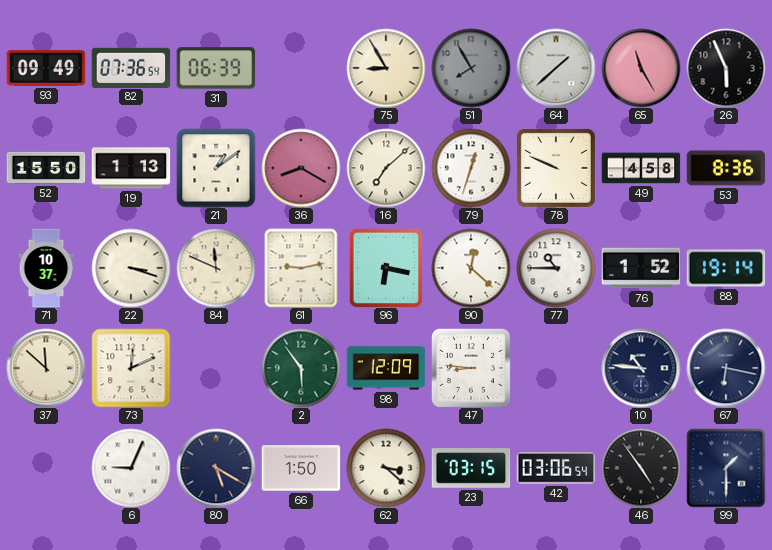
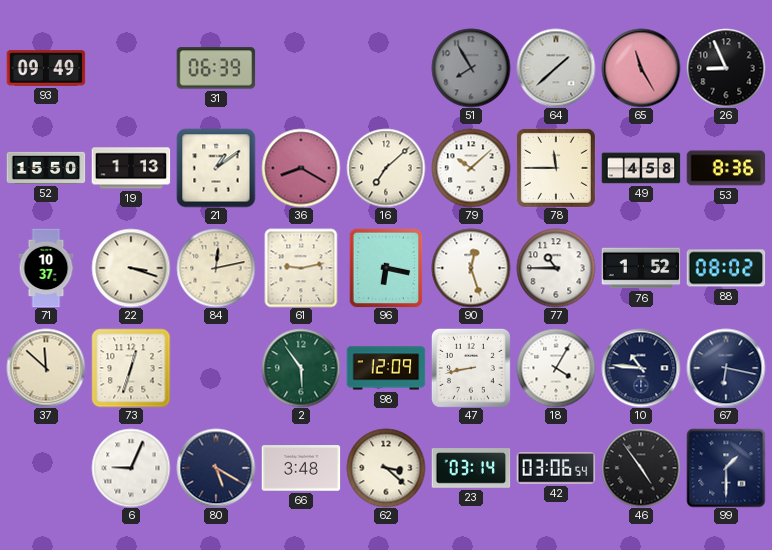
82: 07:36 -> none
75: 8:55 -> none
26: 5:56 -> 8:56
79: 12:33 -> 10:08
78: 9:49 -> 11:45
84: 11:49 -> 12:13
90: 12:22 -> 12:27
88: 19:14 -> 08:02
73: 12:11 -> 12:33
47: 8:46 -> 8:43
18: none -> 4:05
66: 1:50 -> 3:48
23: 03:15 -> 03:14
